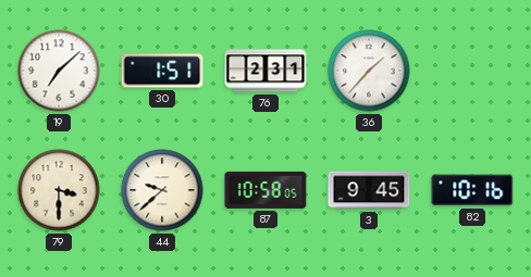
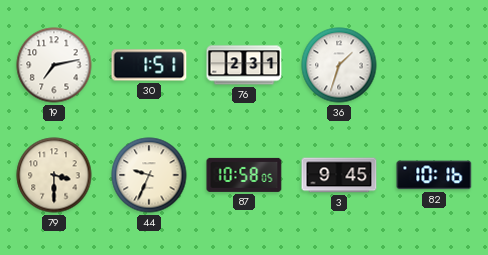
19: 7:08 -> 7:13
36: 1:37 -> 1:33
44: 9:38 -> 9:34
